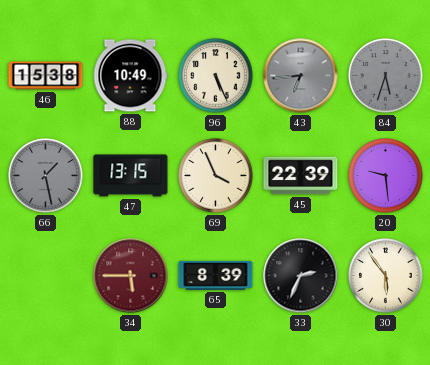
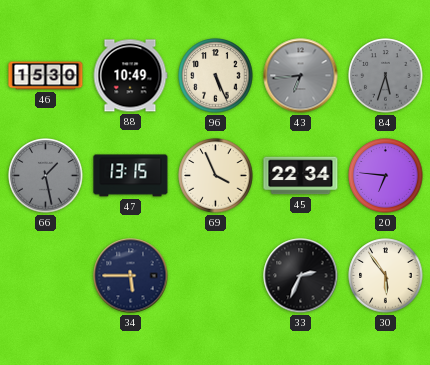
46: 15:38 -> 15:30
45: 22:39 -> 22:34
20: 9:29 -> 6:46
34 dial: burgundy -> navy
65: 8:39 -> none
